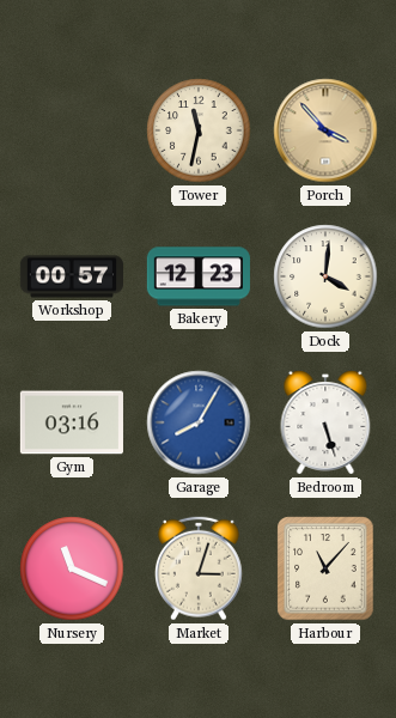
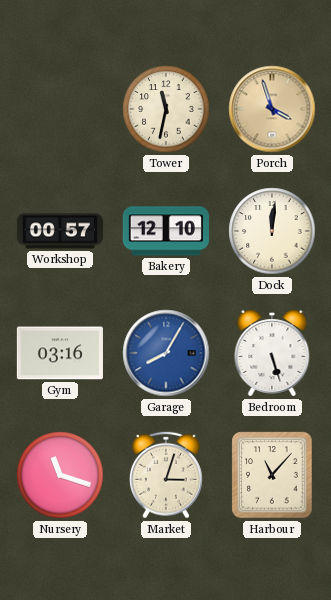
Porch: 3:53 -> 3:57
Bakery: 12:23 -> 12:10
Dock: 4:01 -> 12:01
Nursery: 11:19 -> 11:18
